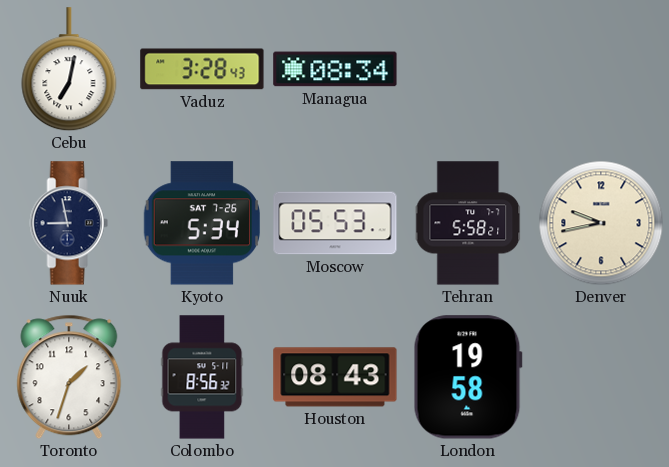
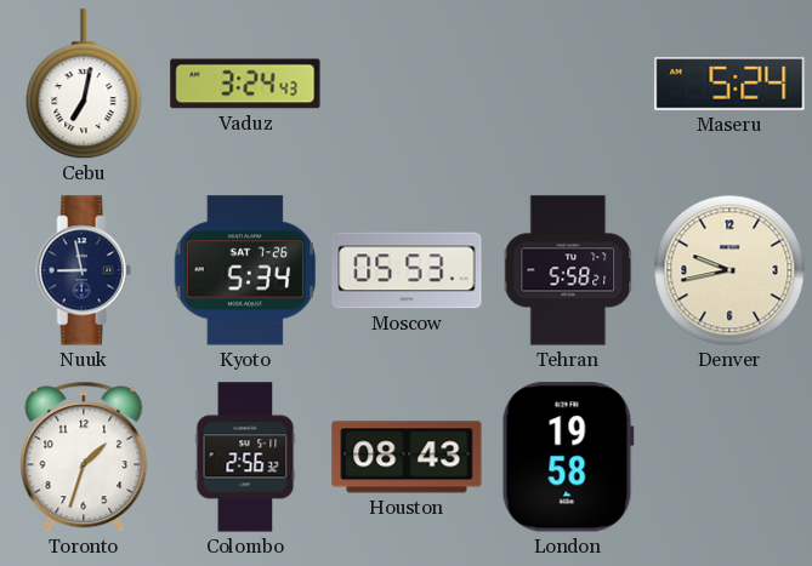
Vaduz: 3:28 -> 3:24
Managua: 08:34 -> none
Maseru: none -> 5:24
Colombo: 8:56 -> 2:56
